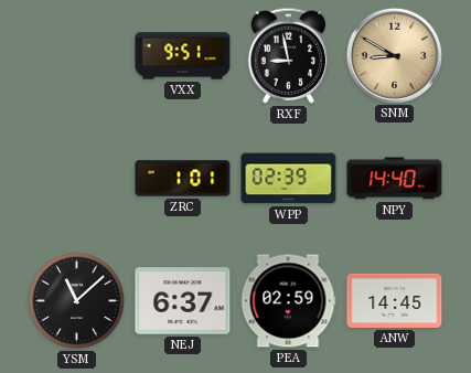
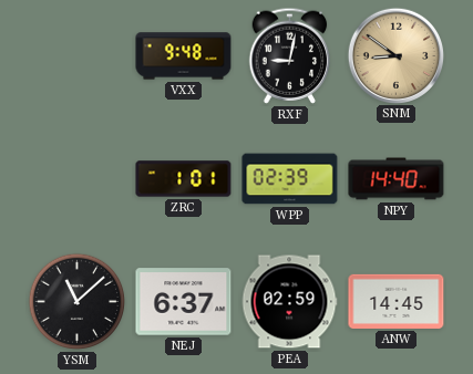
VXX: 9:51 -> 9:48
RXF: 8:58 -> 9:02
SNM: 8:50 -> 8:51
